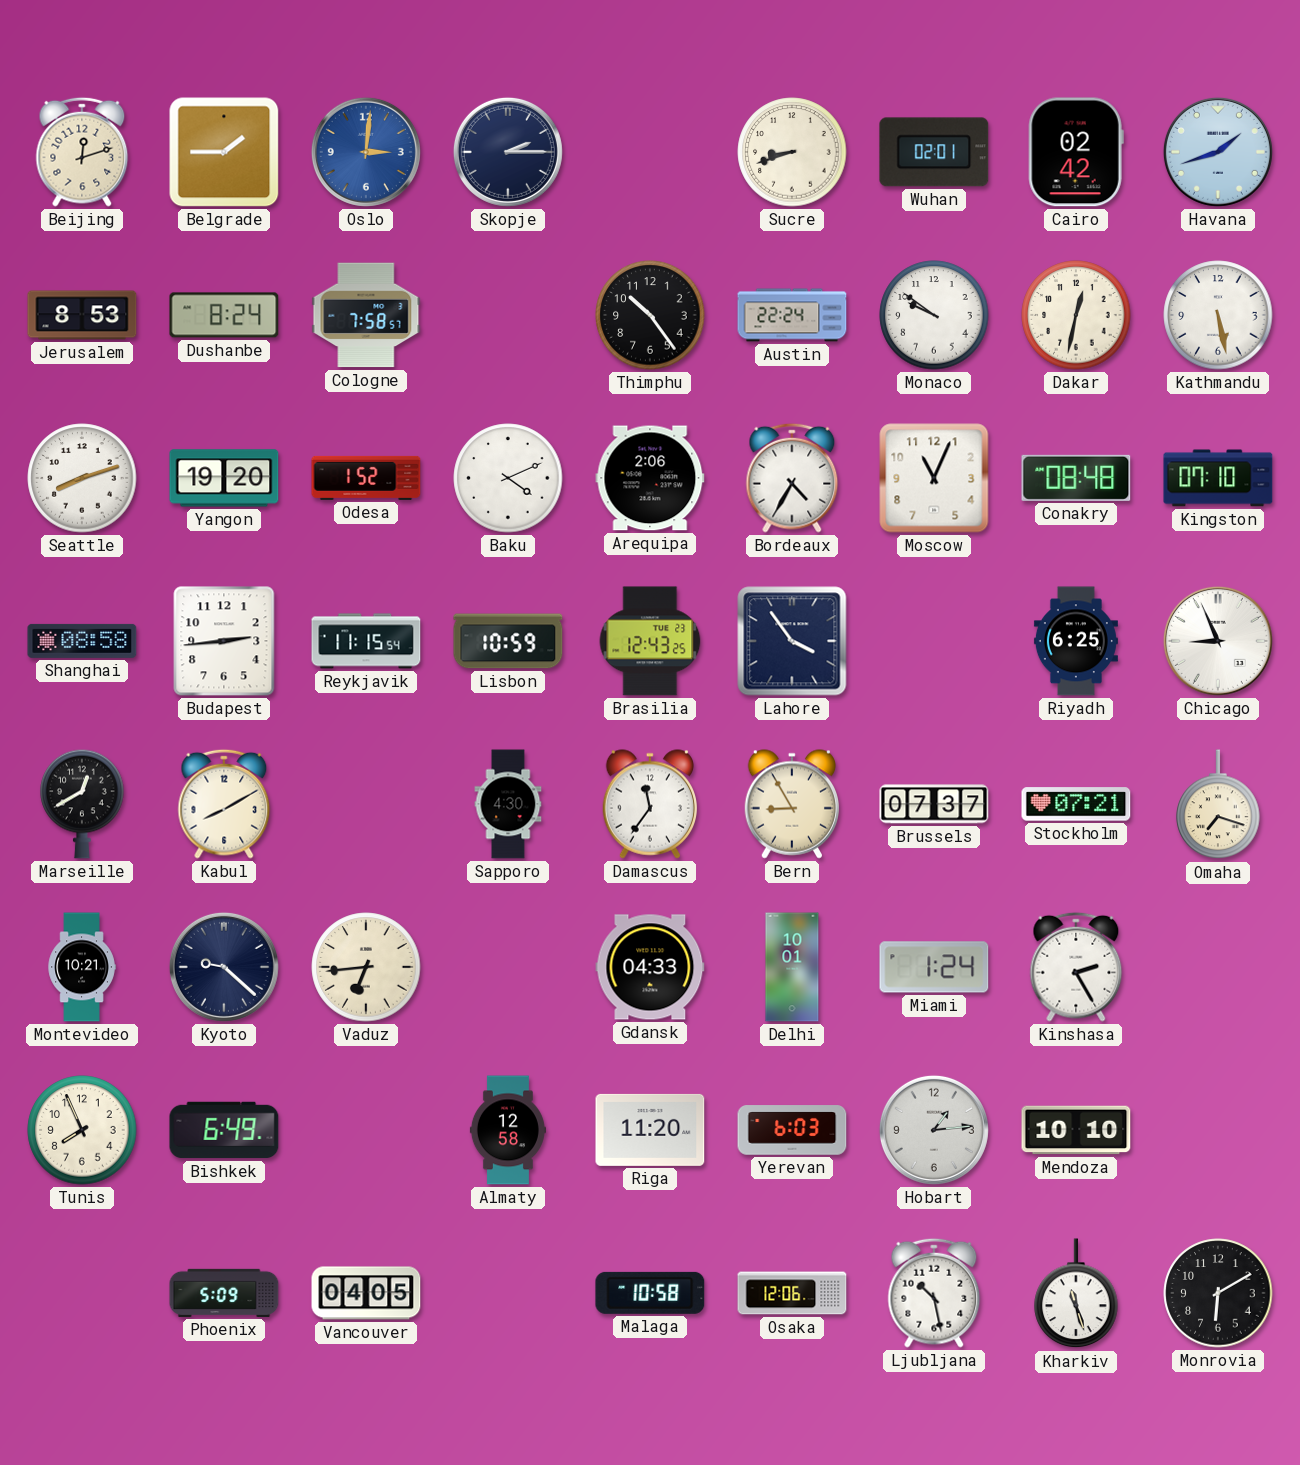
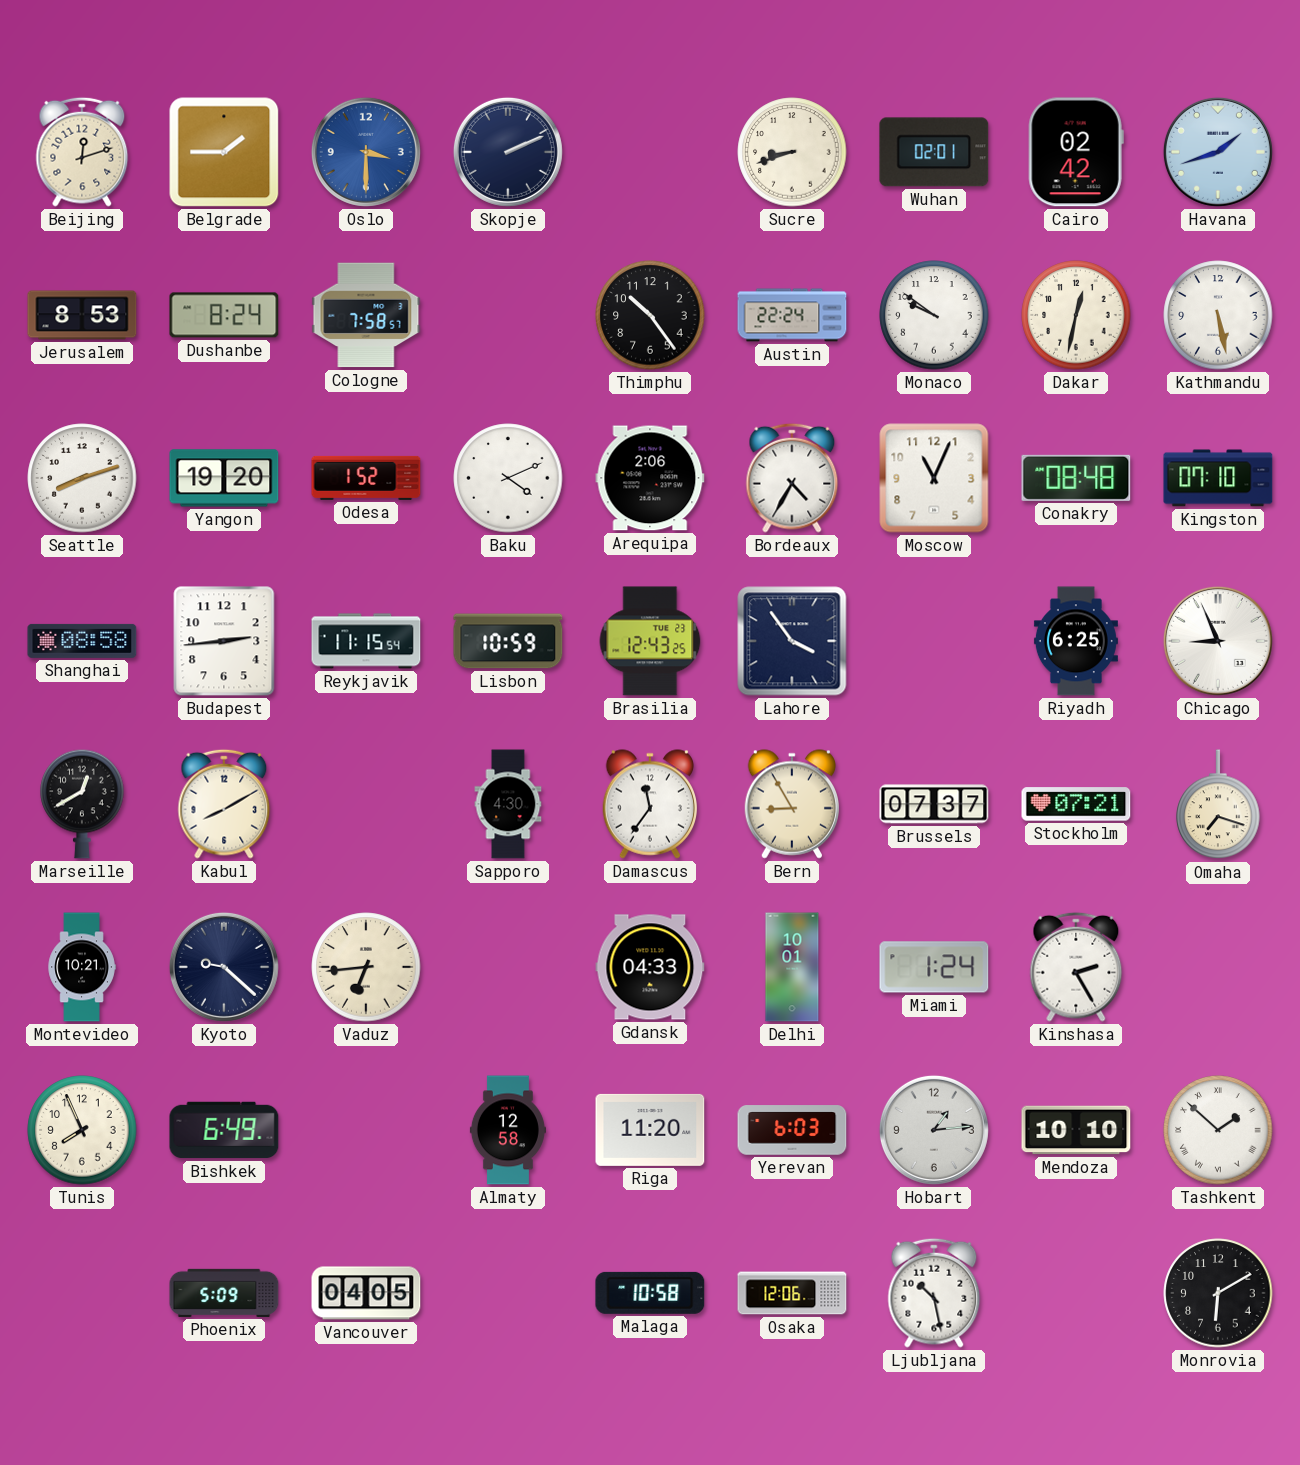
Oslo: 3:01 -> 3:30
Skopje: 2:15 -> 2:11
Tashkent: none -> 1:52
Kharkiv: 11:27 -> none
